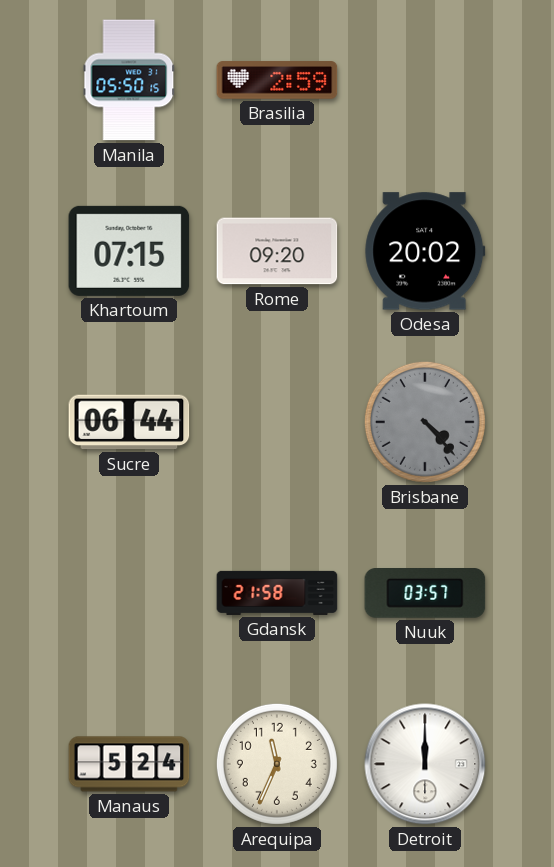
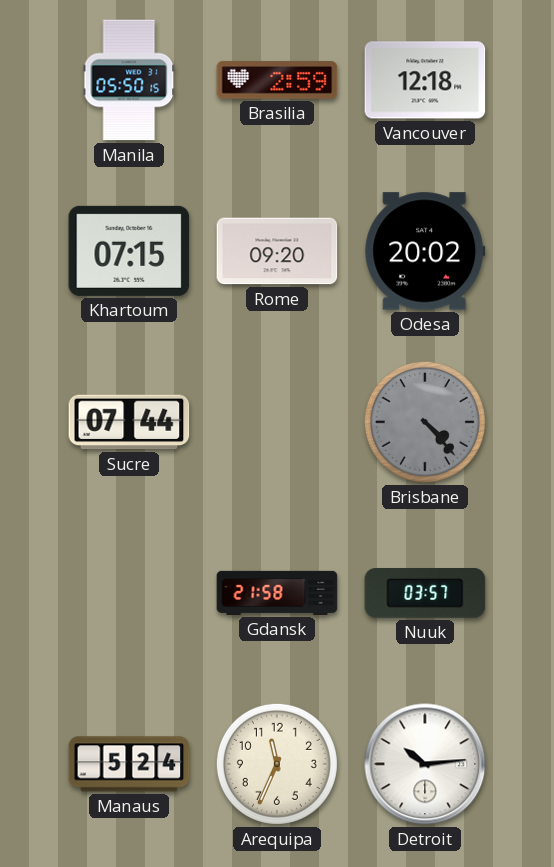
Vancouver: none -> 12:18
Sucre: 06:44 -> 07:44
Detroit: 12:00 -> 10:14
